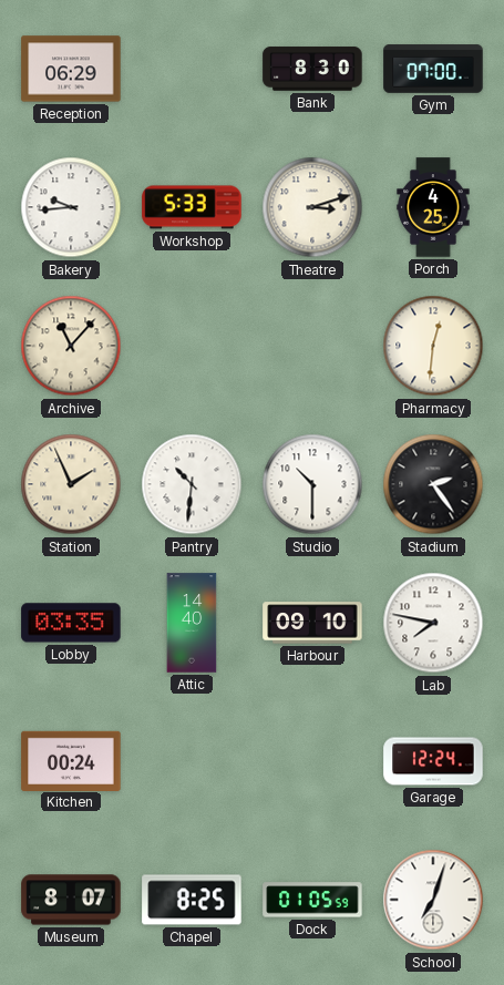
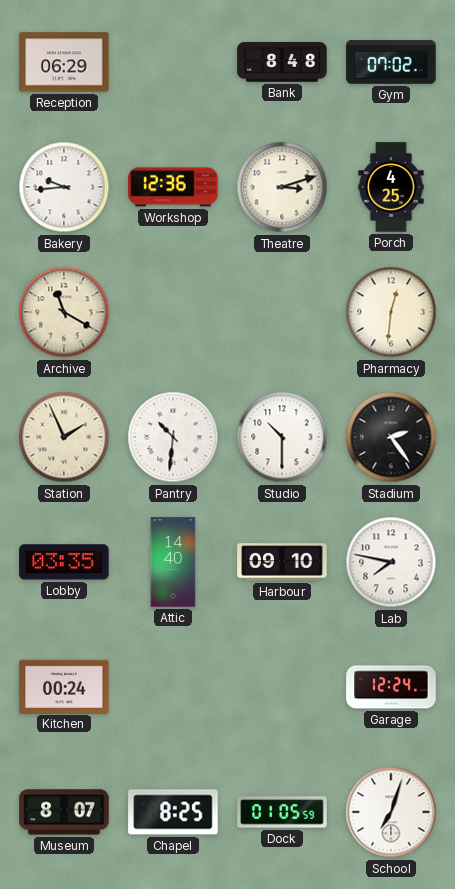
Bank: 8:30 -> 8:48
Gym: 07:00 -> 07:02
Workshop: 5:33 -> 12:36
Archive: 11:07 -> 11:20
